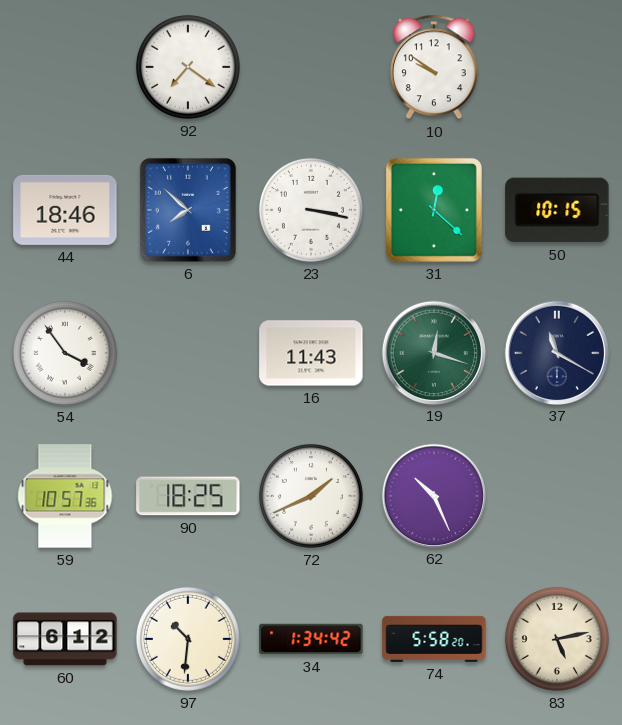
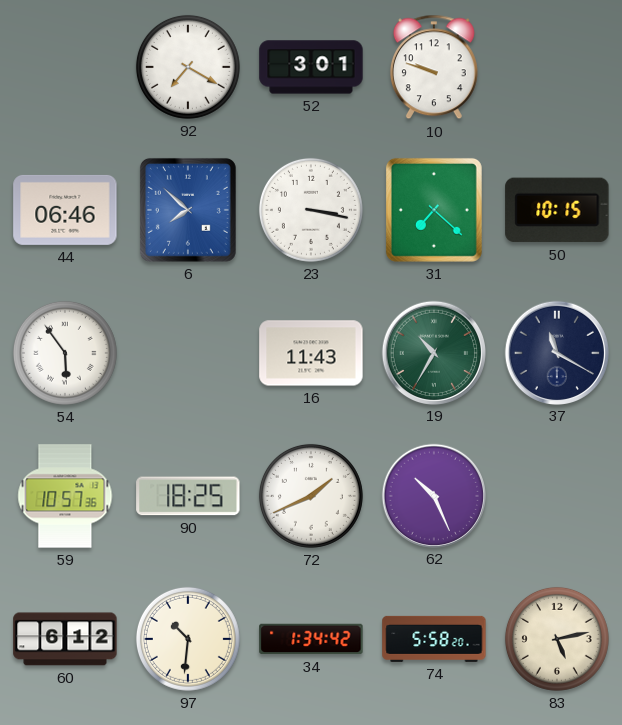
92: 7:21 -> 7:20
52: none -> 3:01
10: 9:51 -> 9:48
44: 18:46 -> 06:46
31: 12:22 -> 7:22
54: 3:54 -> 5:54
19: 12:18 -> 10:35
